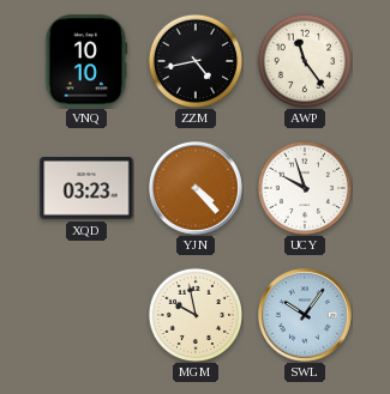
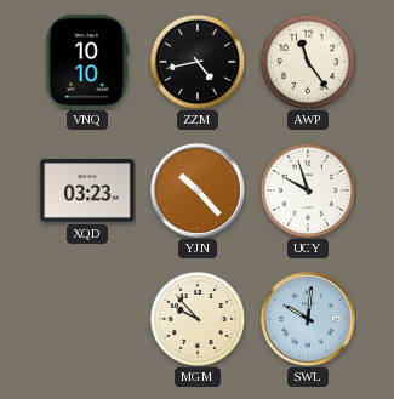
YJN: 4:23 -> 10:23
MGM: 9:58 -> 9:53
SWL: 10:06 -> 10:01
